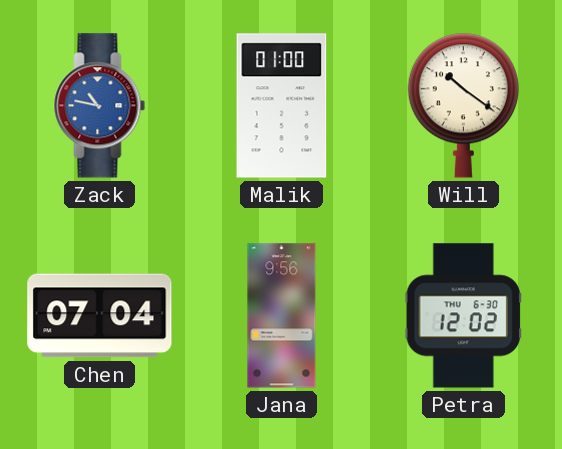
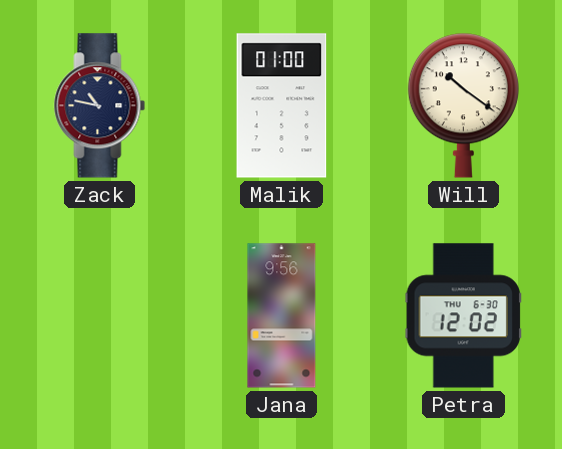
Zack dial: blue -> navy
Chen: 07:04 -> none
